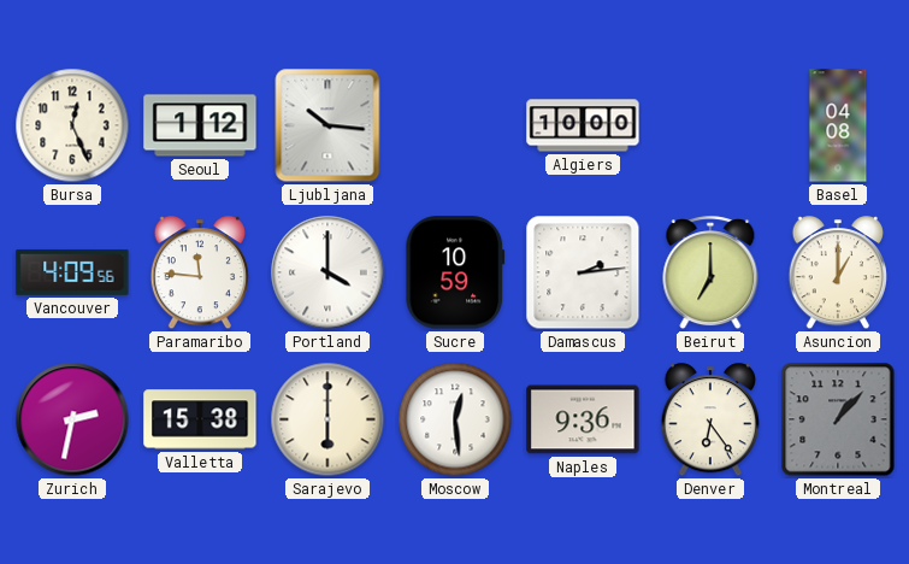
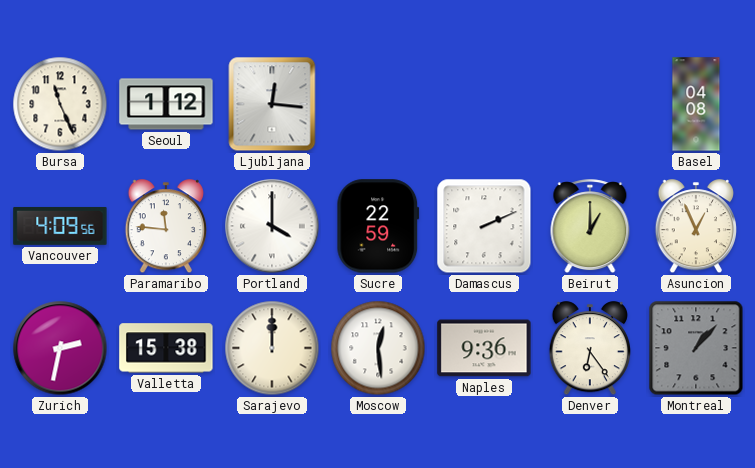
Bursa: 12:26 -> 11:26
Ljubljana: 10:16 -> 12:16
Algiers: 10:00 -> none
Sucre: 10:59 -> 22:59
Damascus: 2:14 -> 2:11
Beirut: 7:00 -> 1:00
Asuncion: 1:00 -> 12:56
Sarajevo: 6:00 -> 12:00
